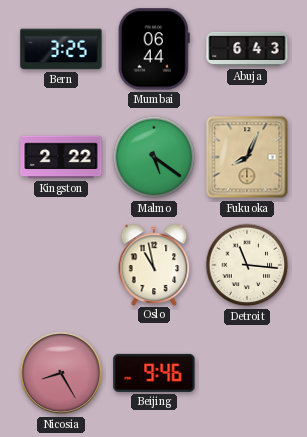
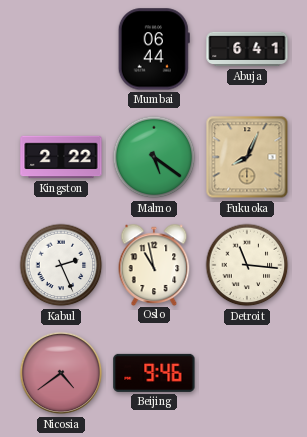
Bern: 3:25 -> none
Abuja: 6:43 -> 6:41
Kabul: none -> 2:26
Nicosia: 8:25 -> 4:39
